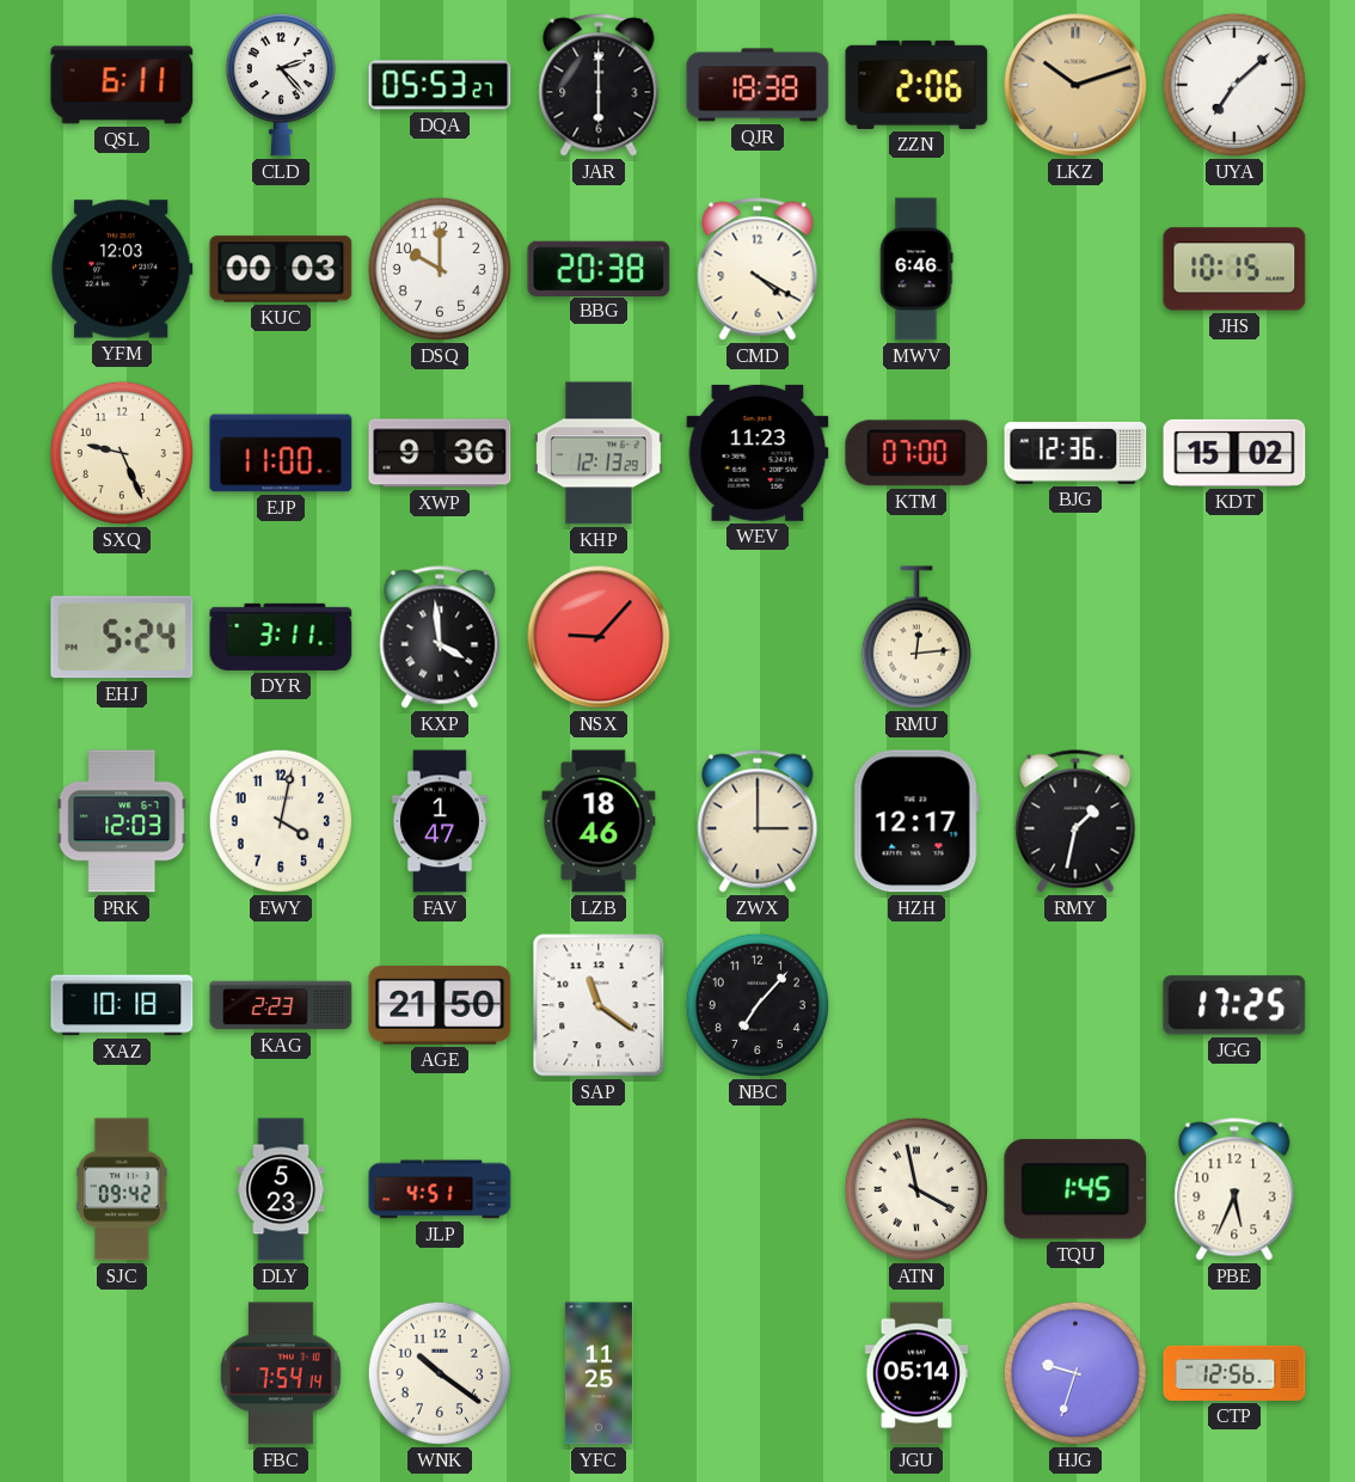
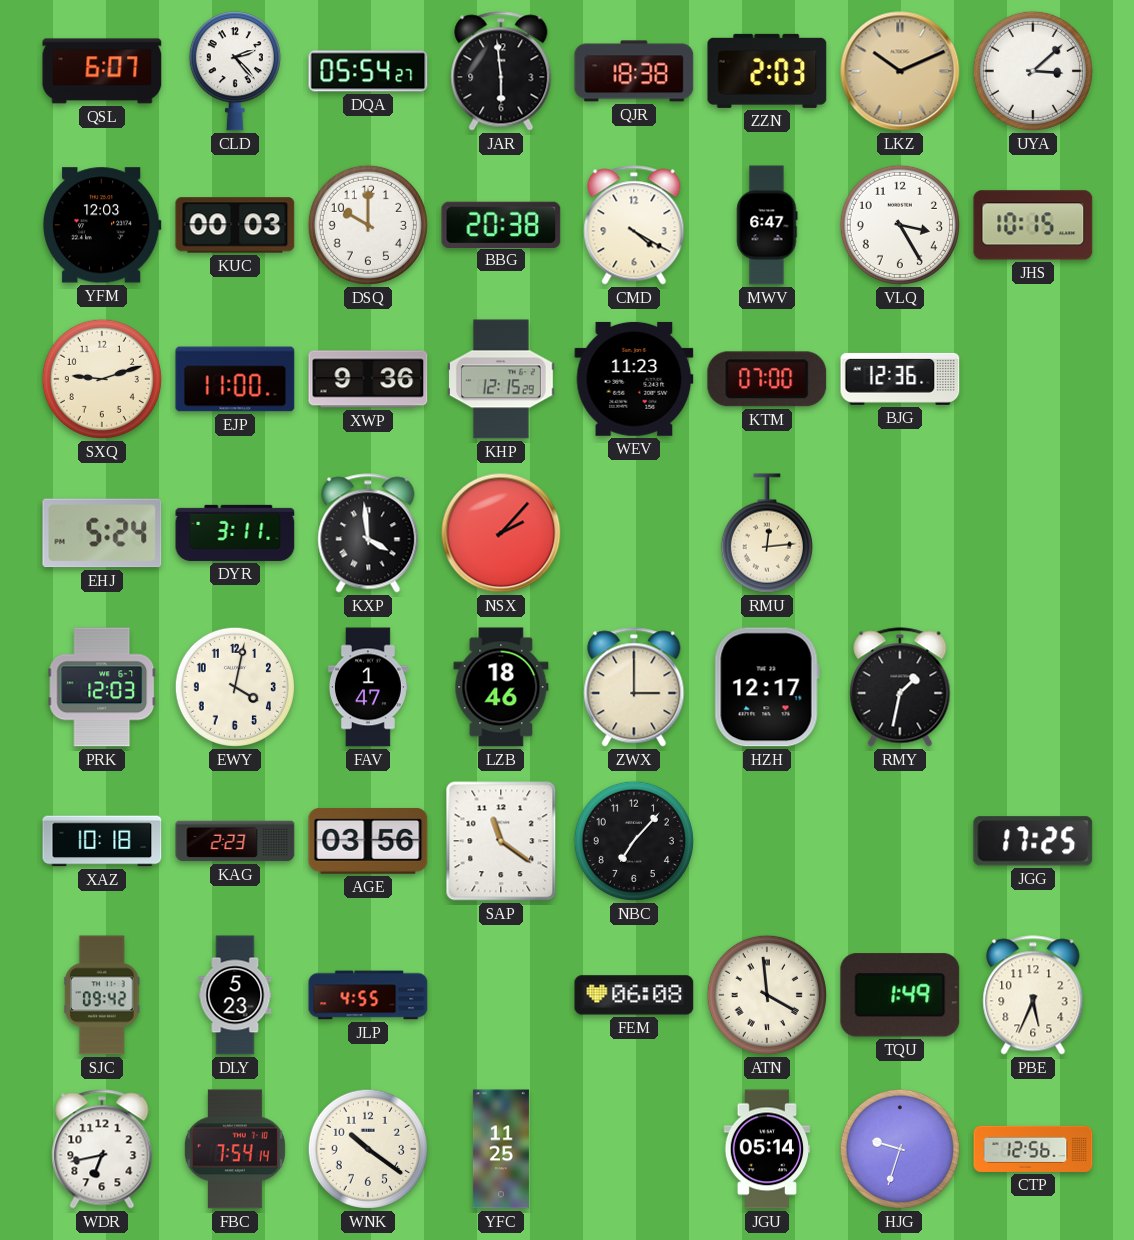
QSL: 6:11 -> 6:07
DQA: 05:53 -> 05:54
JAR: 6:00 -> 5:59
ZZN: 2:06 -> 2:03
LKZ: 10:12 -> 10:11
UYA: 7:08 -> 3:08
MWV: 6:46 -> 6:47
VLQ: none -> 3:25
SXQ: 9:26 -> 9:12
KHP: 12:13 -> 12:15
KDT: 15:02 -> none
NSX: 9:07 -> 2:07
AGE: 21:50 -> 03:56
JLP: 4:51 -> 4:55
FEM: none -> 06:08
ATN: 3:58 -> 3:59
TQU: 1:45 -> 1:49
WDR: none -> 6:43
